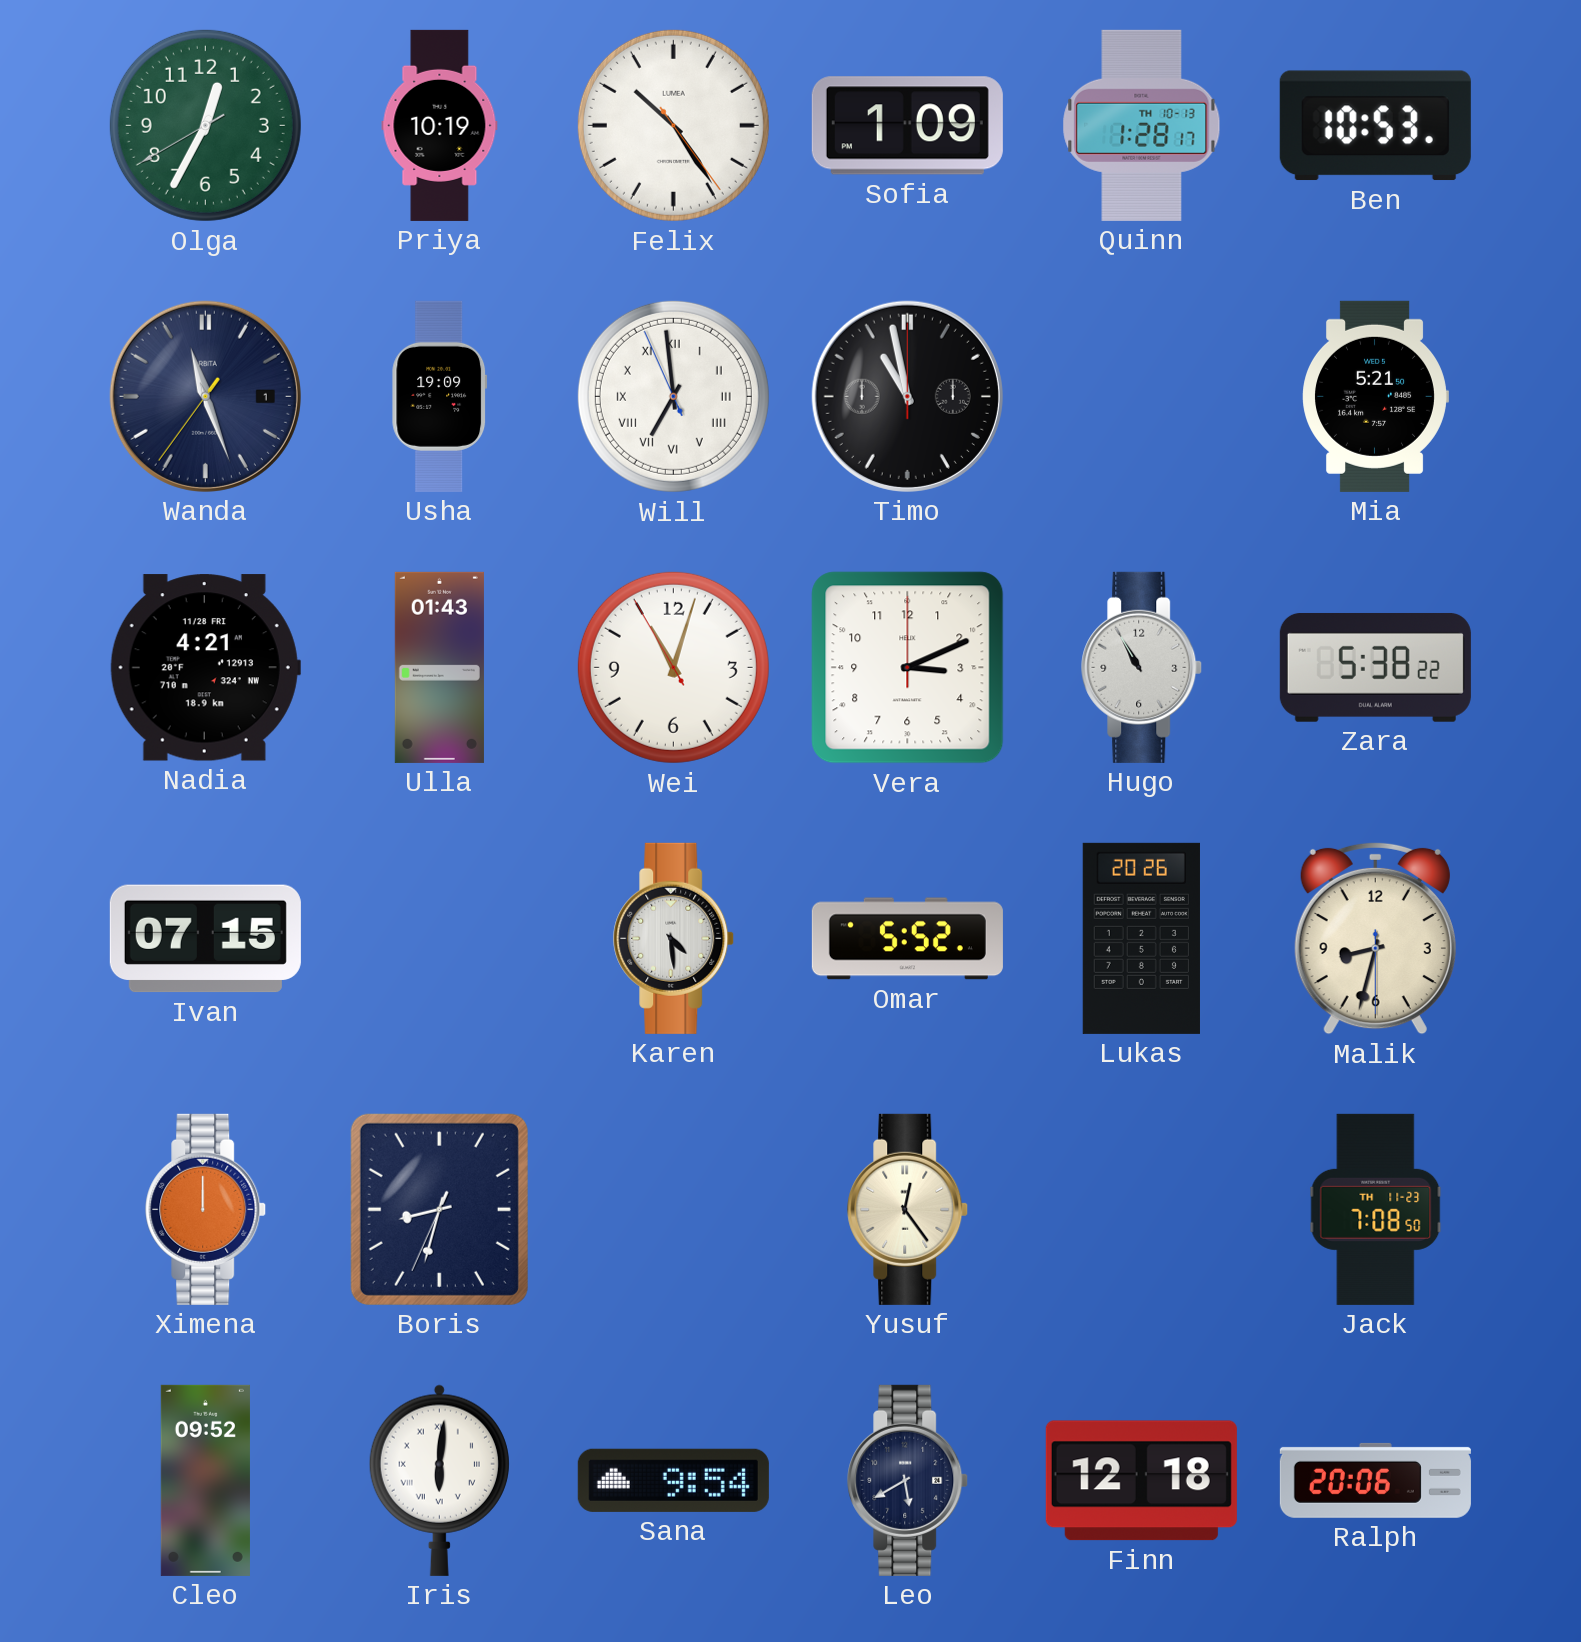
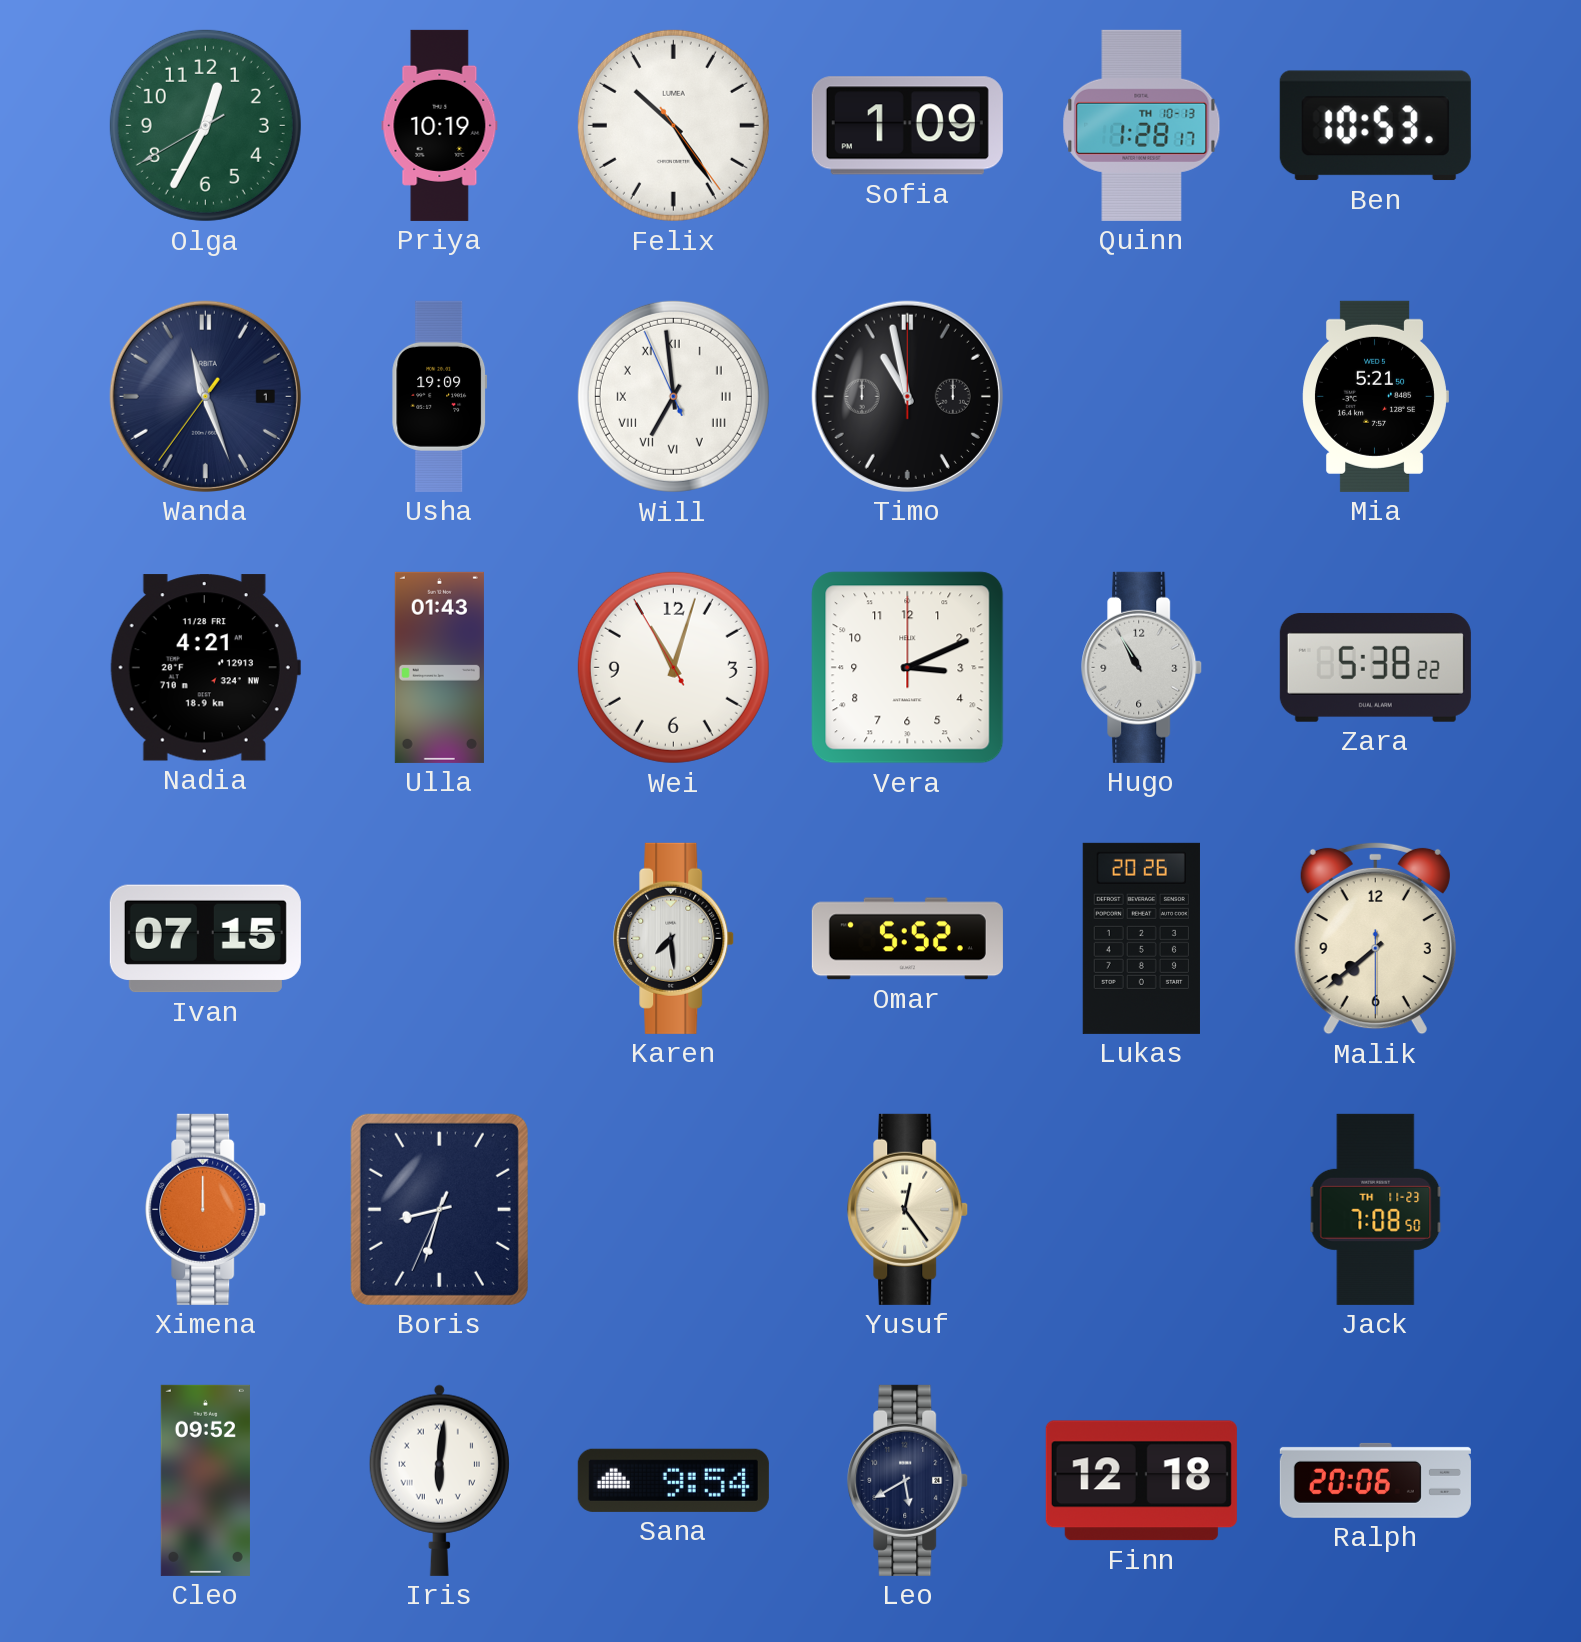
Karen: 4:29 -> 7:29
Malik: 8:32 -> 7:38
